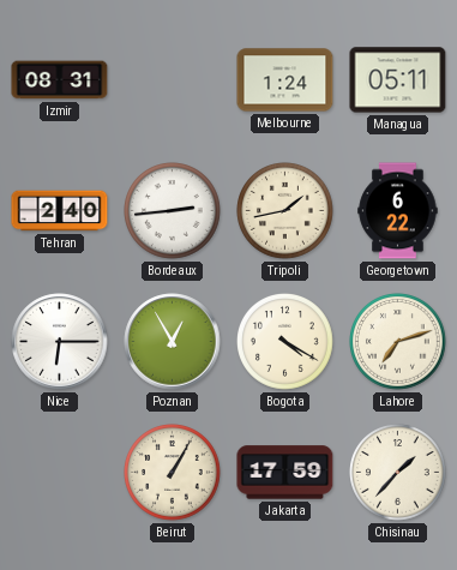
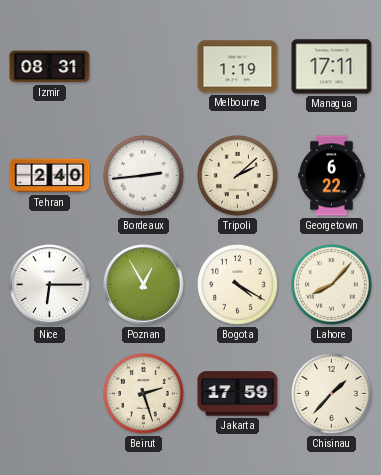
Melbourne: 1:24 -> 1:19
Managua: 05:11 -> 17:11
Tripoli: 1:43 -> 2:08
Lahore: 7:12 -> 8:07
Beirut: 1:05 -> 2:27
